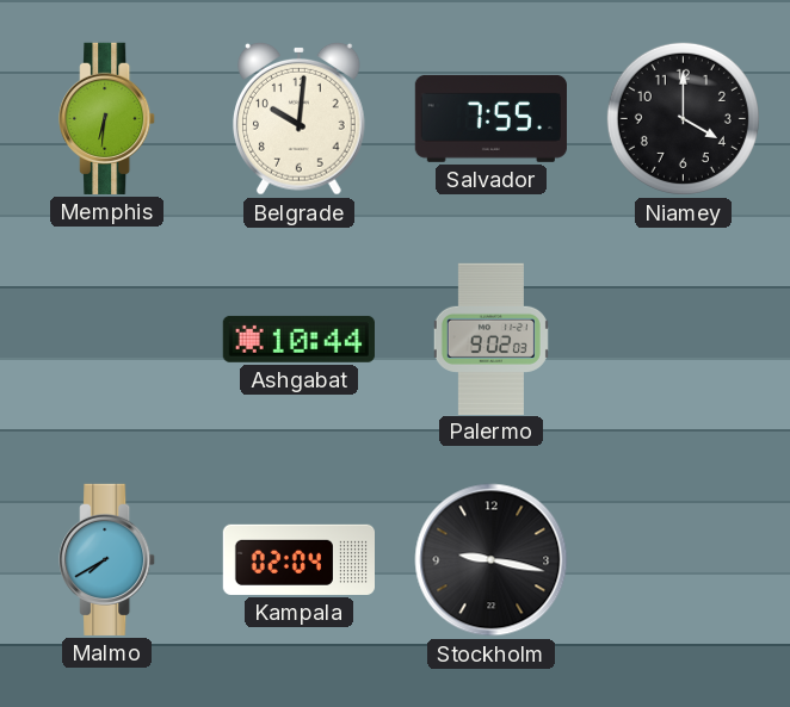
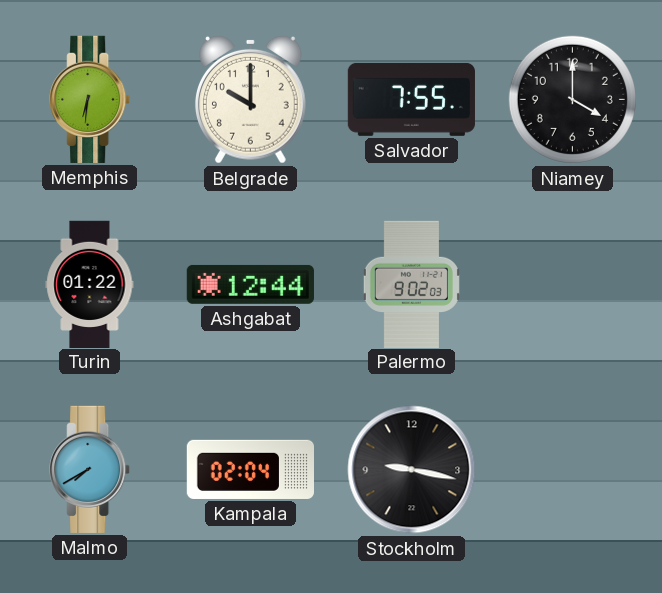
Belgrade: 10:01 -> 10:00
Turin: none -> 01:22
Ashgabat: 10:44 -> 12:44
